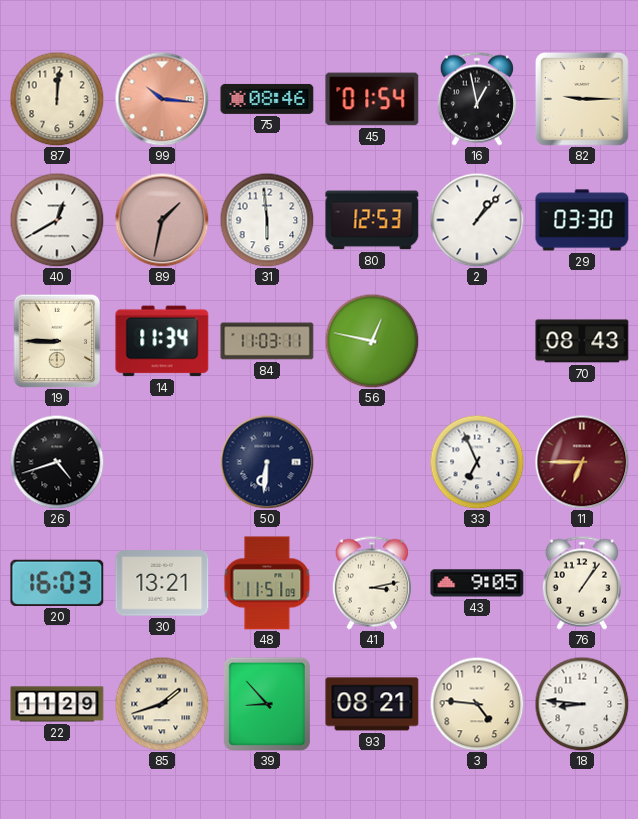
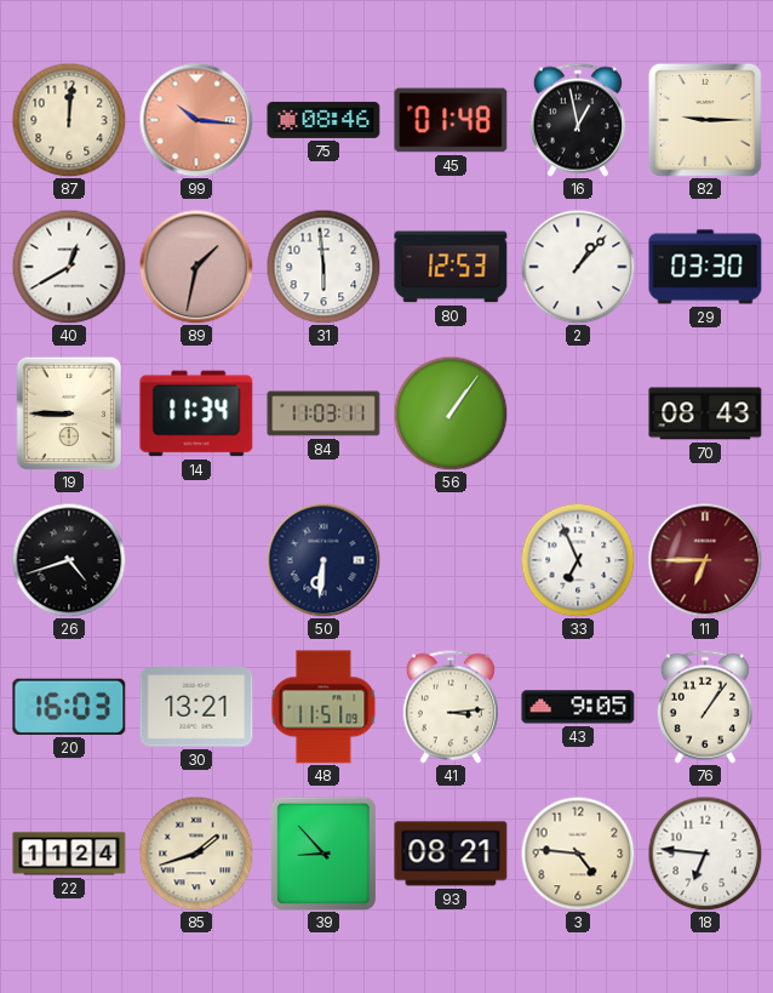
45: 01:54 -> 01:48
56: 12:47 -> 1:06
41: 3:13 -> 3:14
22: 11:29 -> 11:24
18: 8:46 -> 6:46
